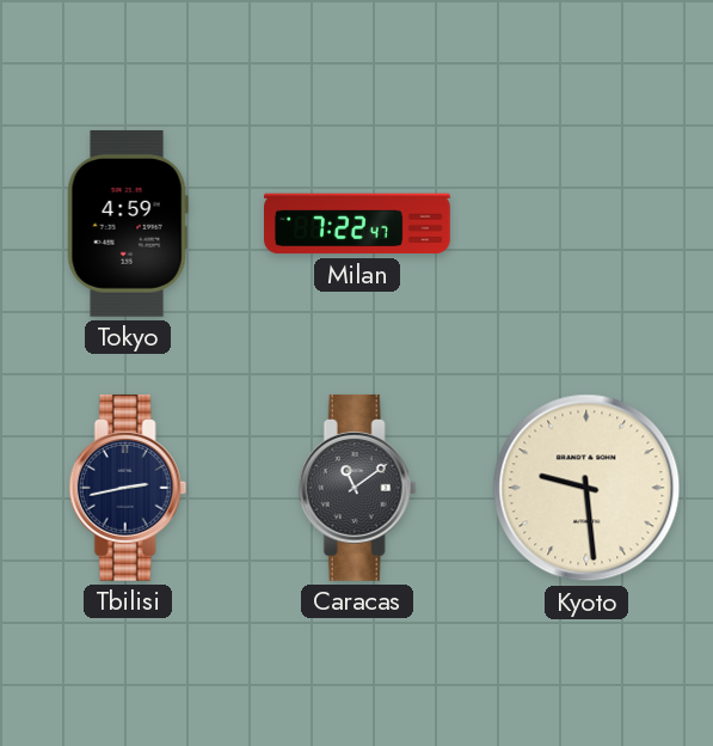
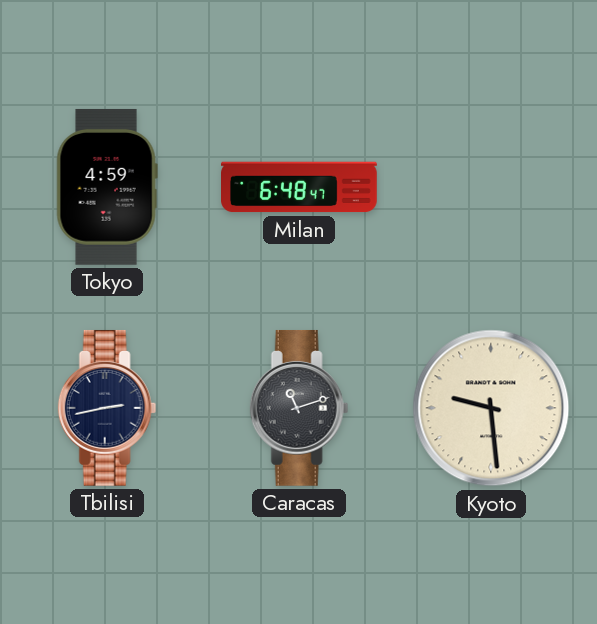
Milan: 7:22 -> 6:48
Caracas: 11:09 -> 11:12
